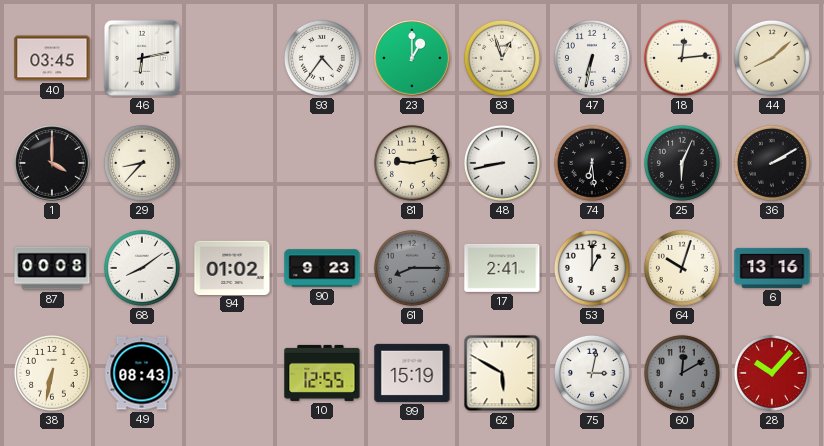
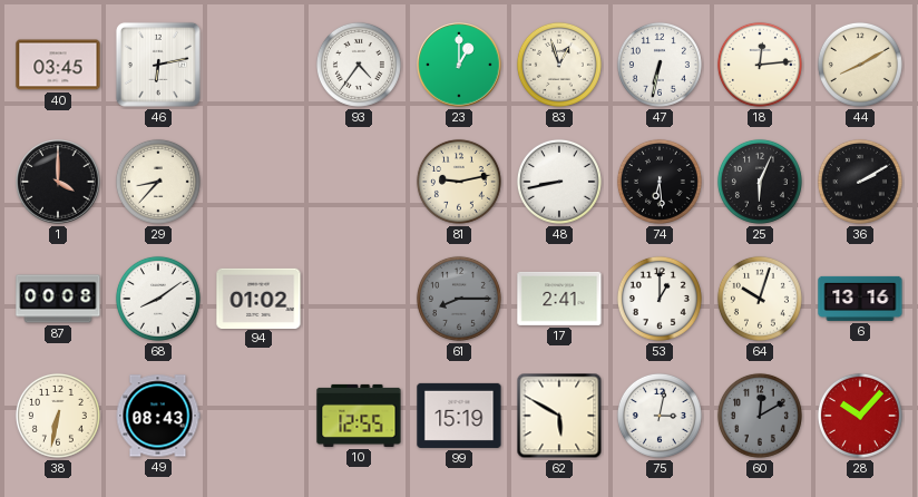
44: 8:08 -> 8:10
90: 9:23 -> none
